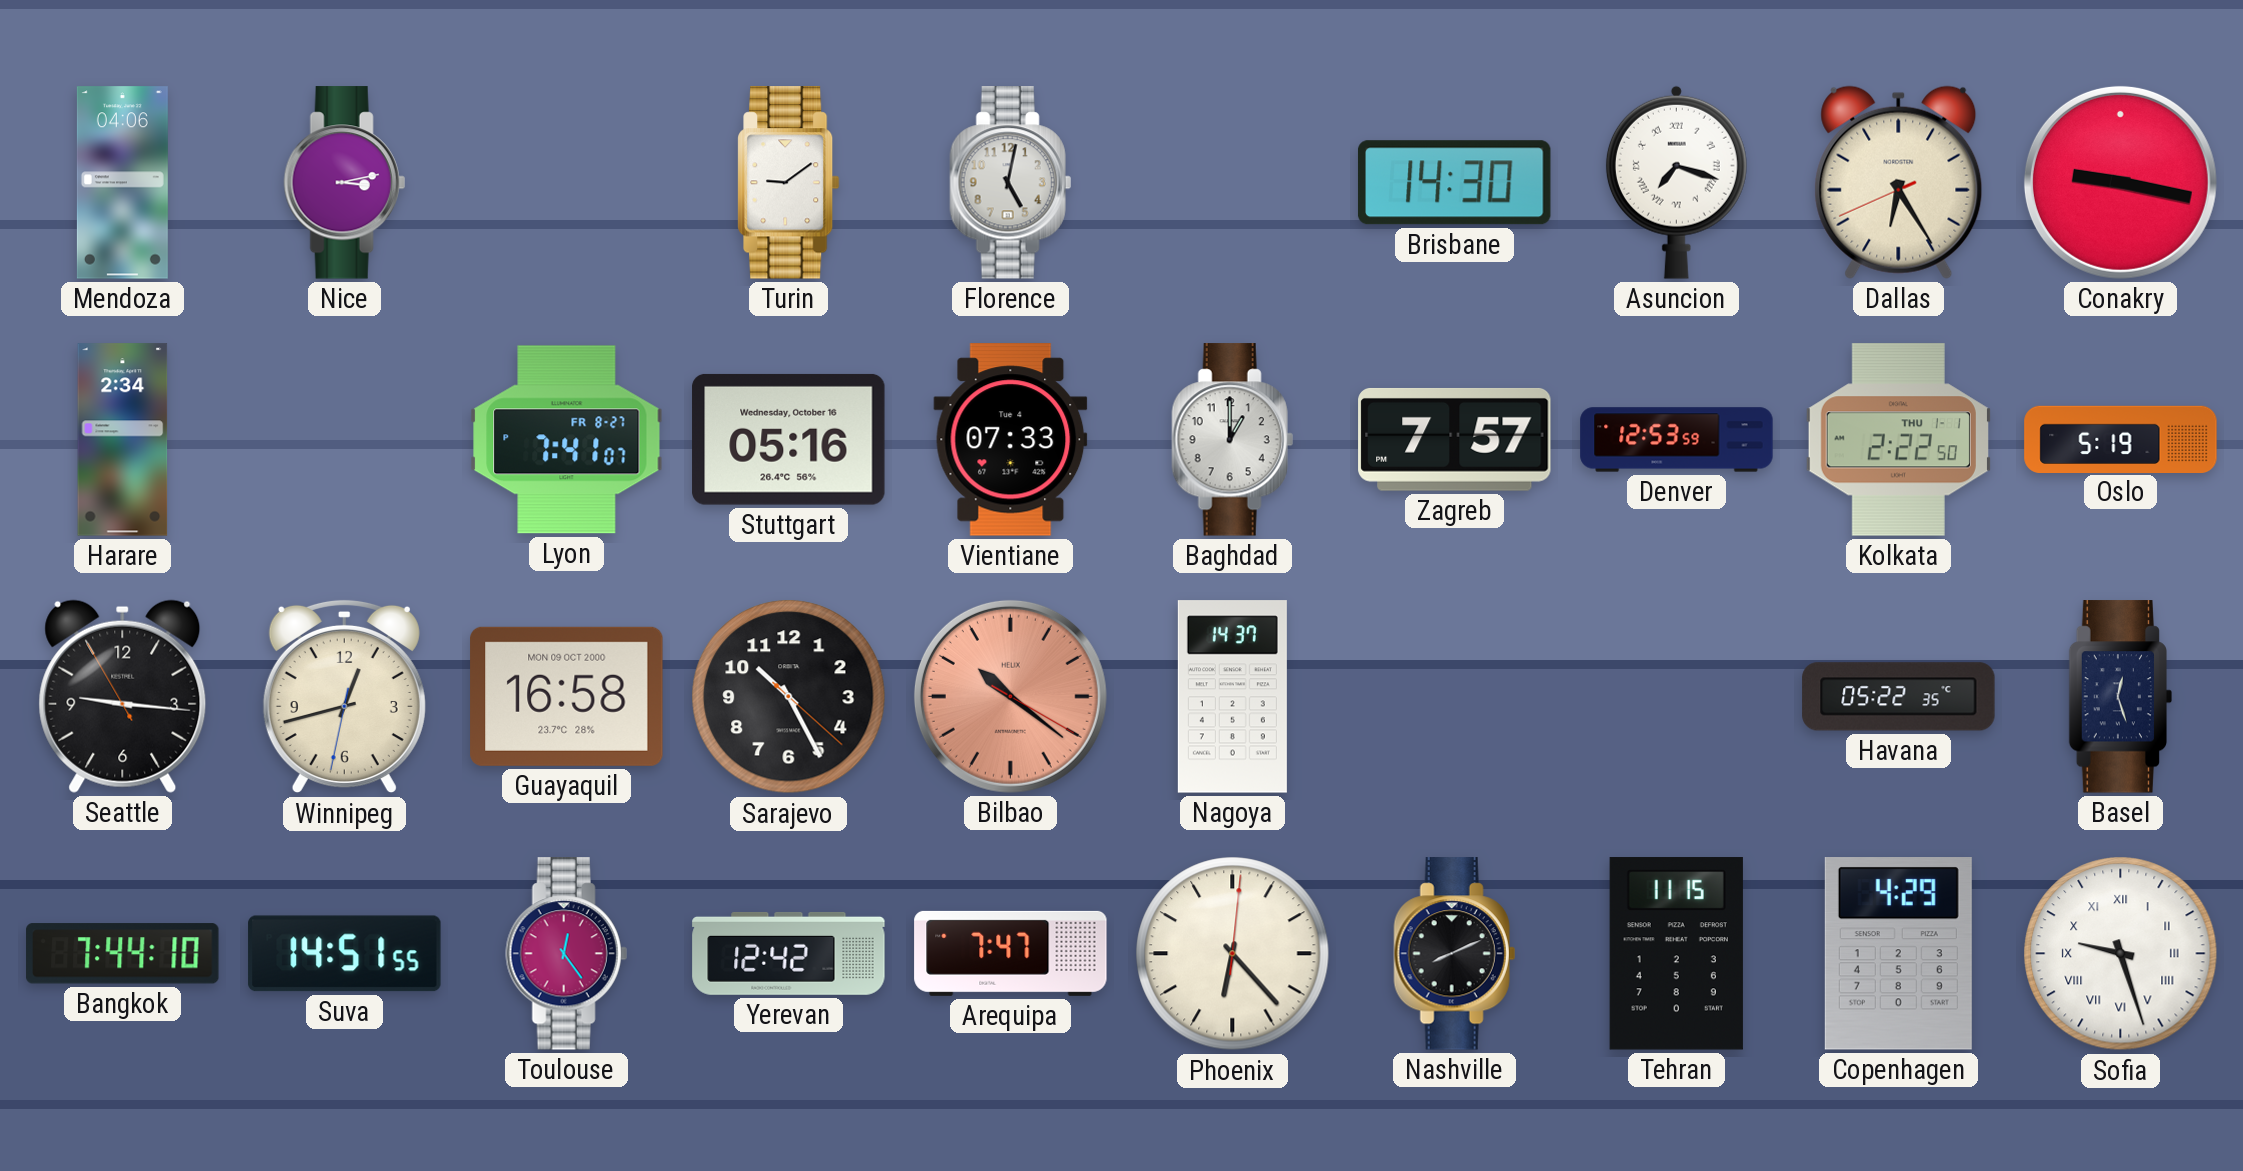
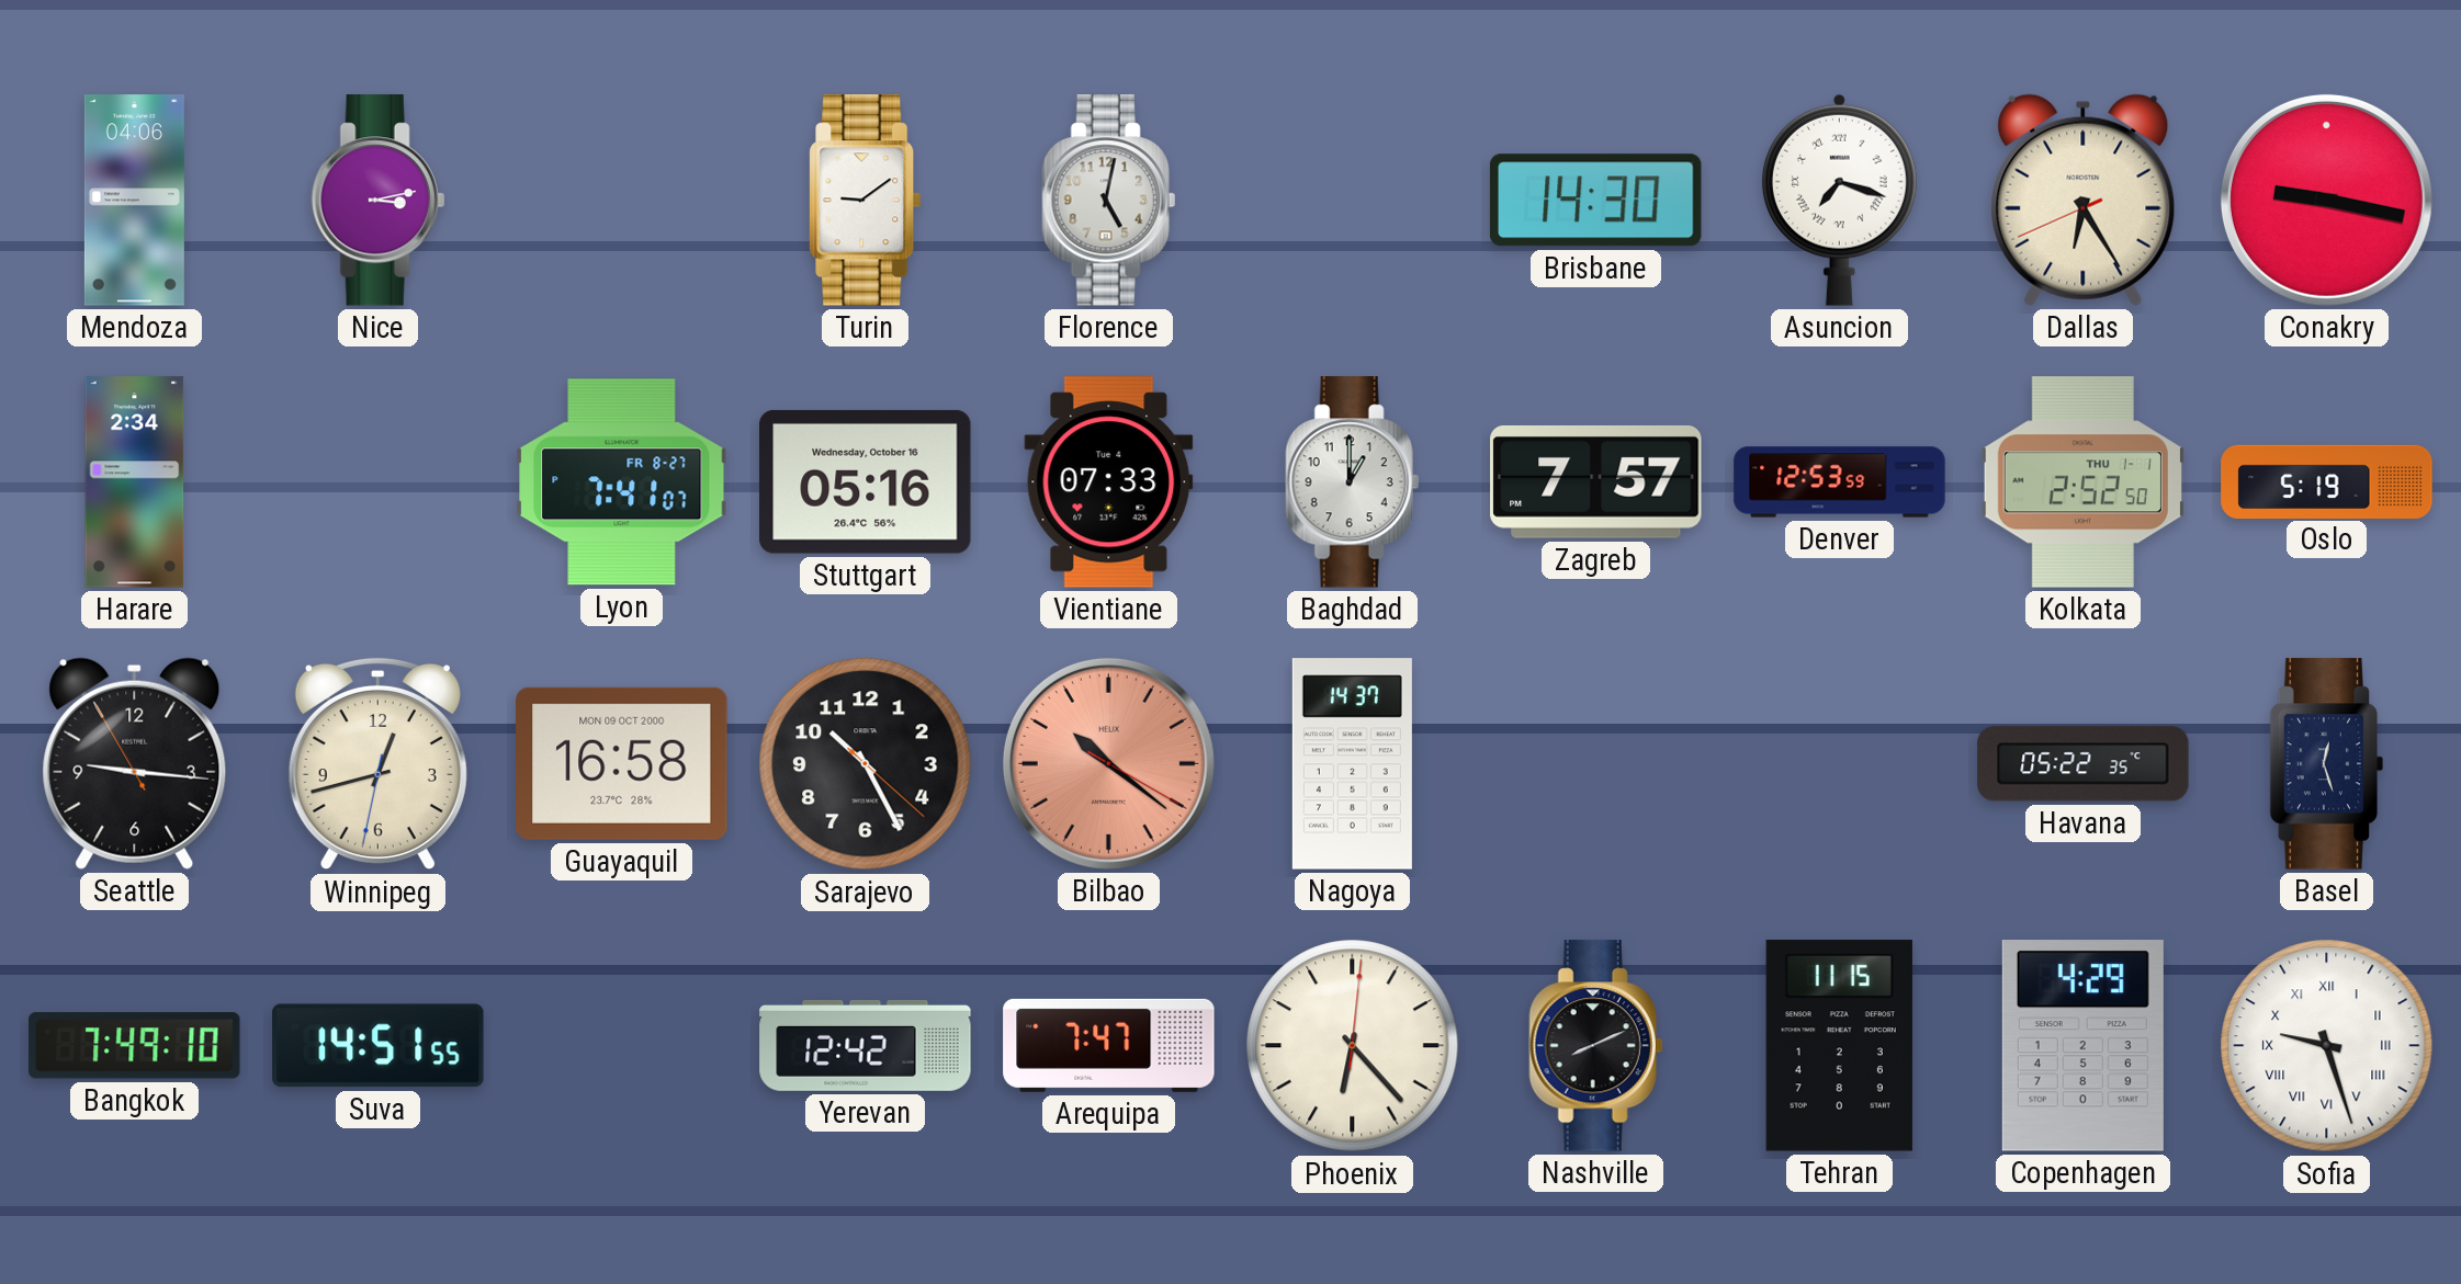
Kolkata: 2:22 -> 2:52
Bangkok: 7:44 -> 7:49
Toulouse: 12:24 -> none
